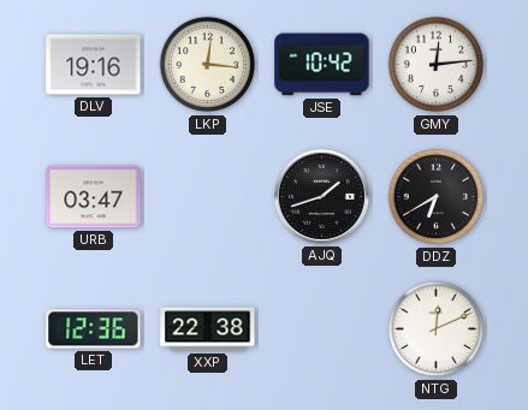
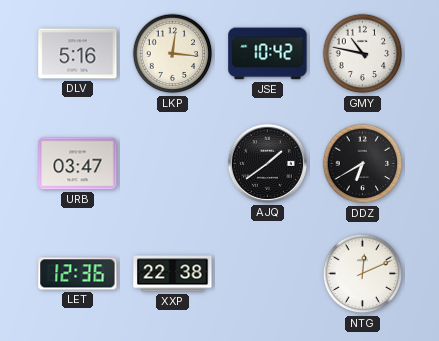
DLV: 19:16 -> 5:16
GMY: 12:14 -> 10:47
AJQ: 1:42 -> 1:39
